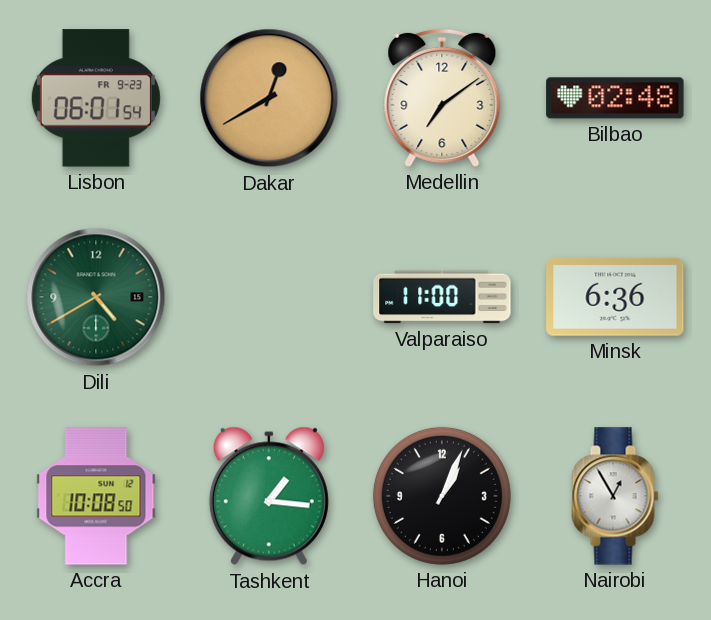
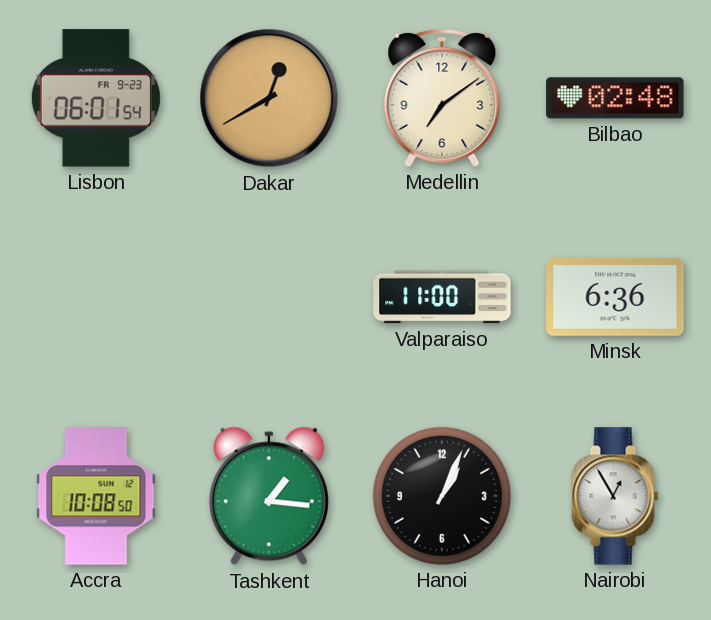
Dili: 4:40 -> none
